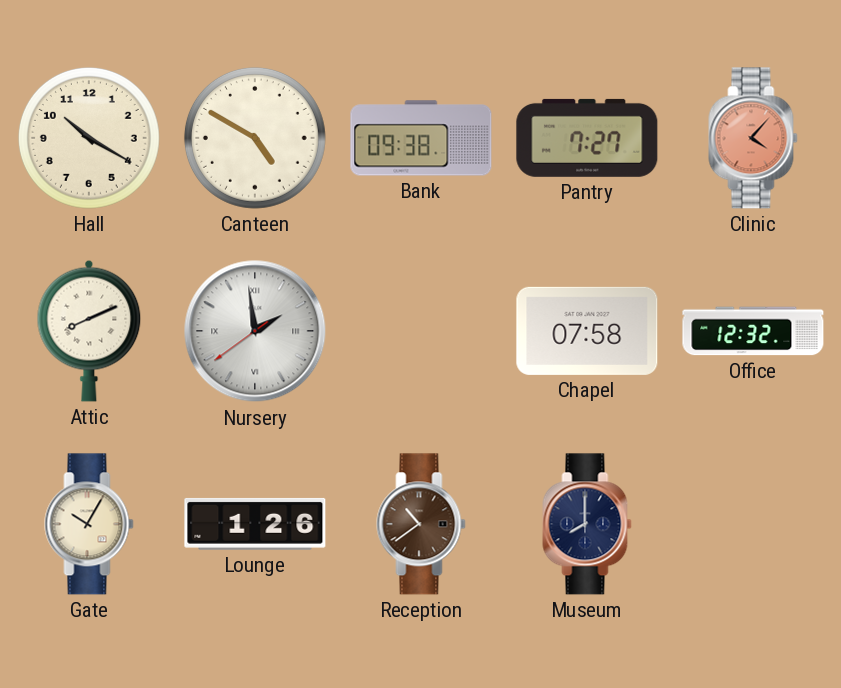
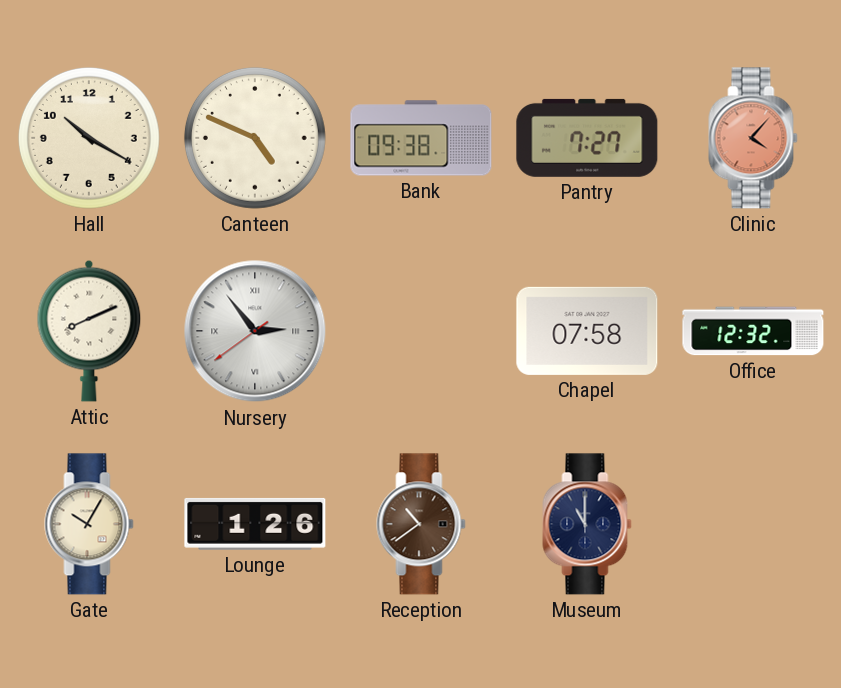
Canteen: 4:50 -> 4:49
Nursery: 1:58 -> 2:53
Museum: 8:00 -> 11:00
